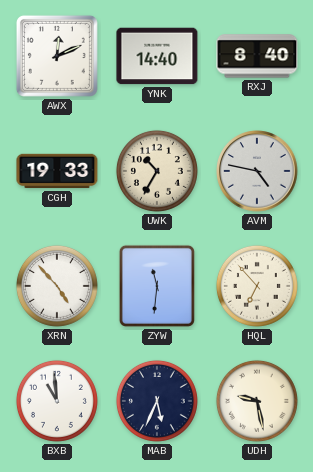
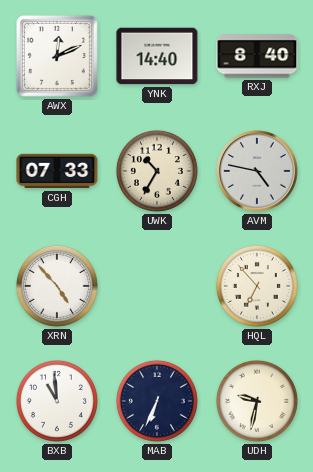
CGH: 19:33 -> 07:33
ZYW: 11:31 -> none
MAB: 5:34 -> 6:34
UDH: 9:28 -> 9:32
